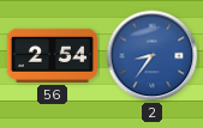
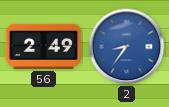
56: 2:54 -> 2:49
